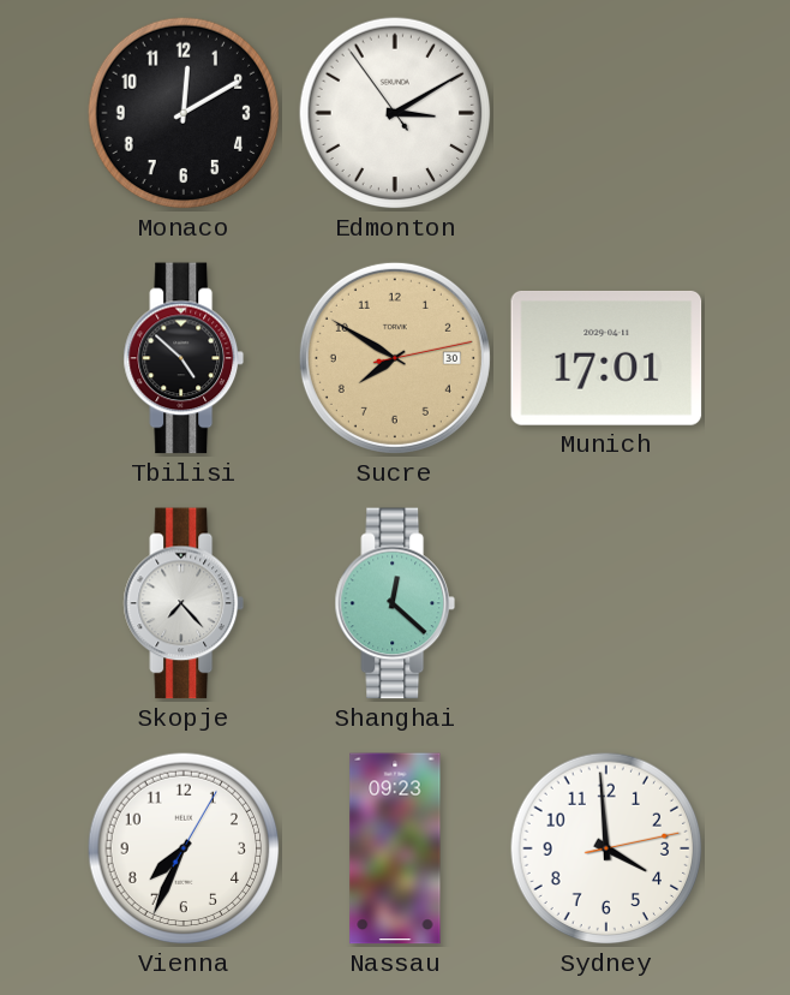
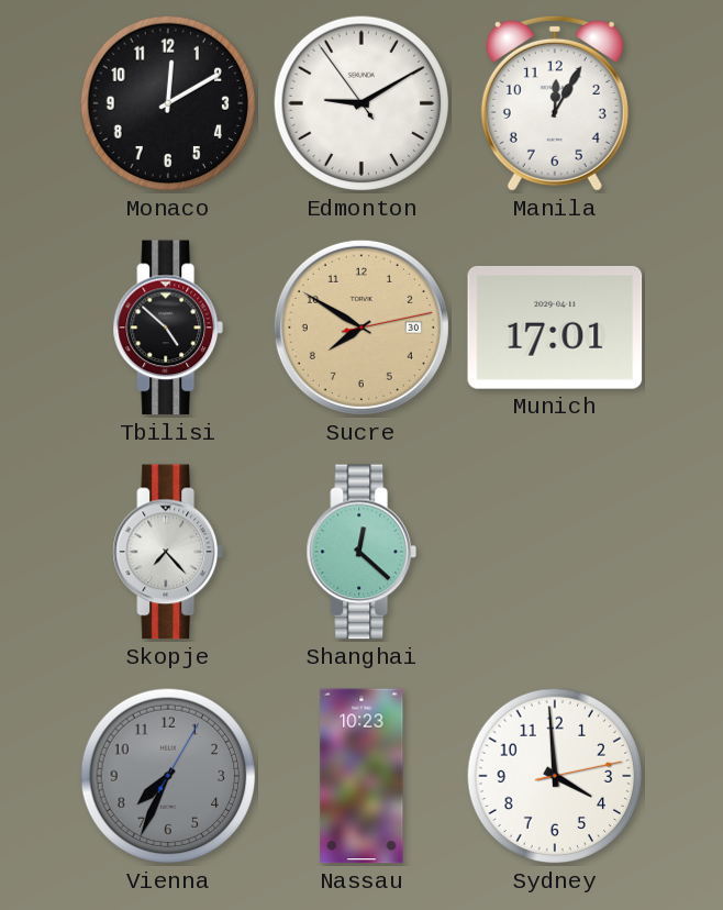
Edmonton: 3:09 -> 9:09
Manila: none -> 12:05
Vienna dial: white -> grey
Nassau: 09:23 -> 10:23
